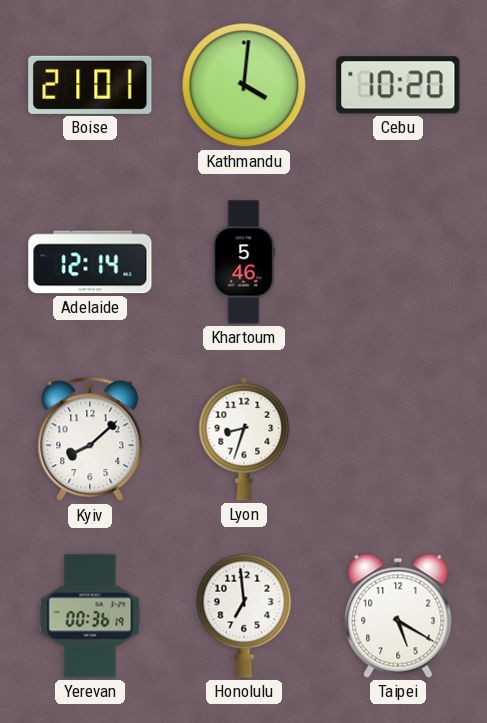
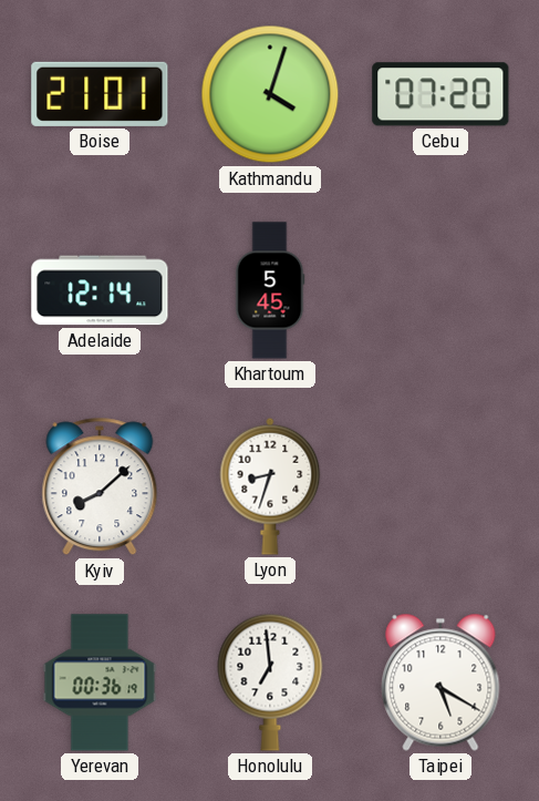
Kathmandu: 4:01 -> 4:03
Cebu: 10:20 -> 07:20
Khartoum: 5:46 -> 5:45
